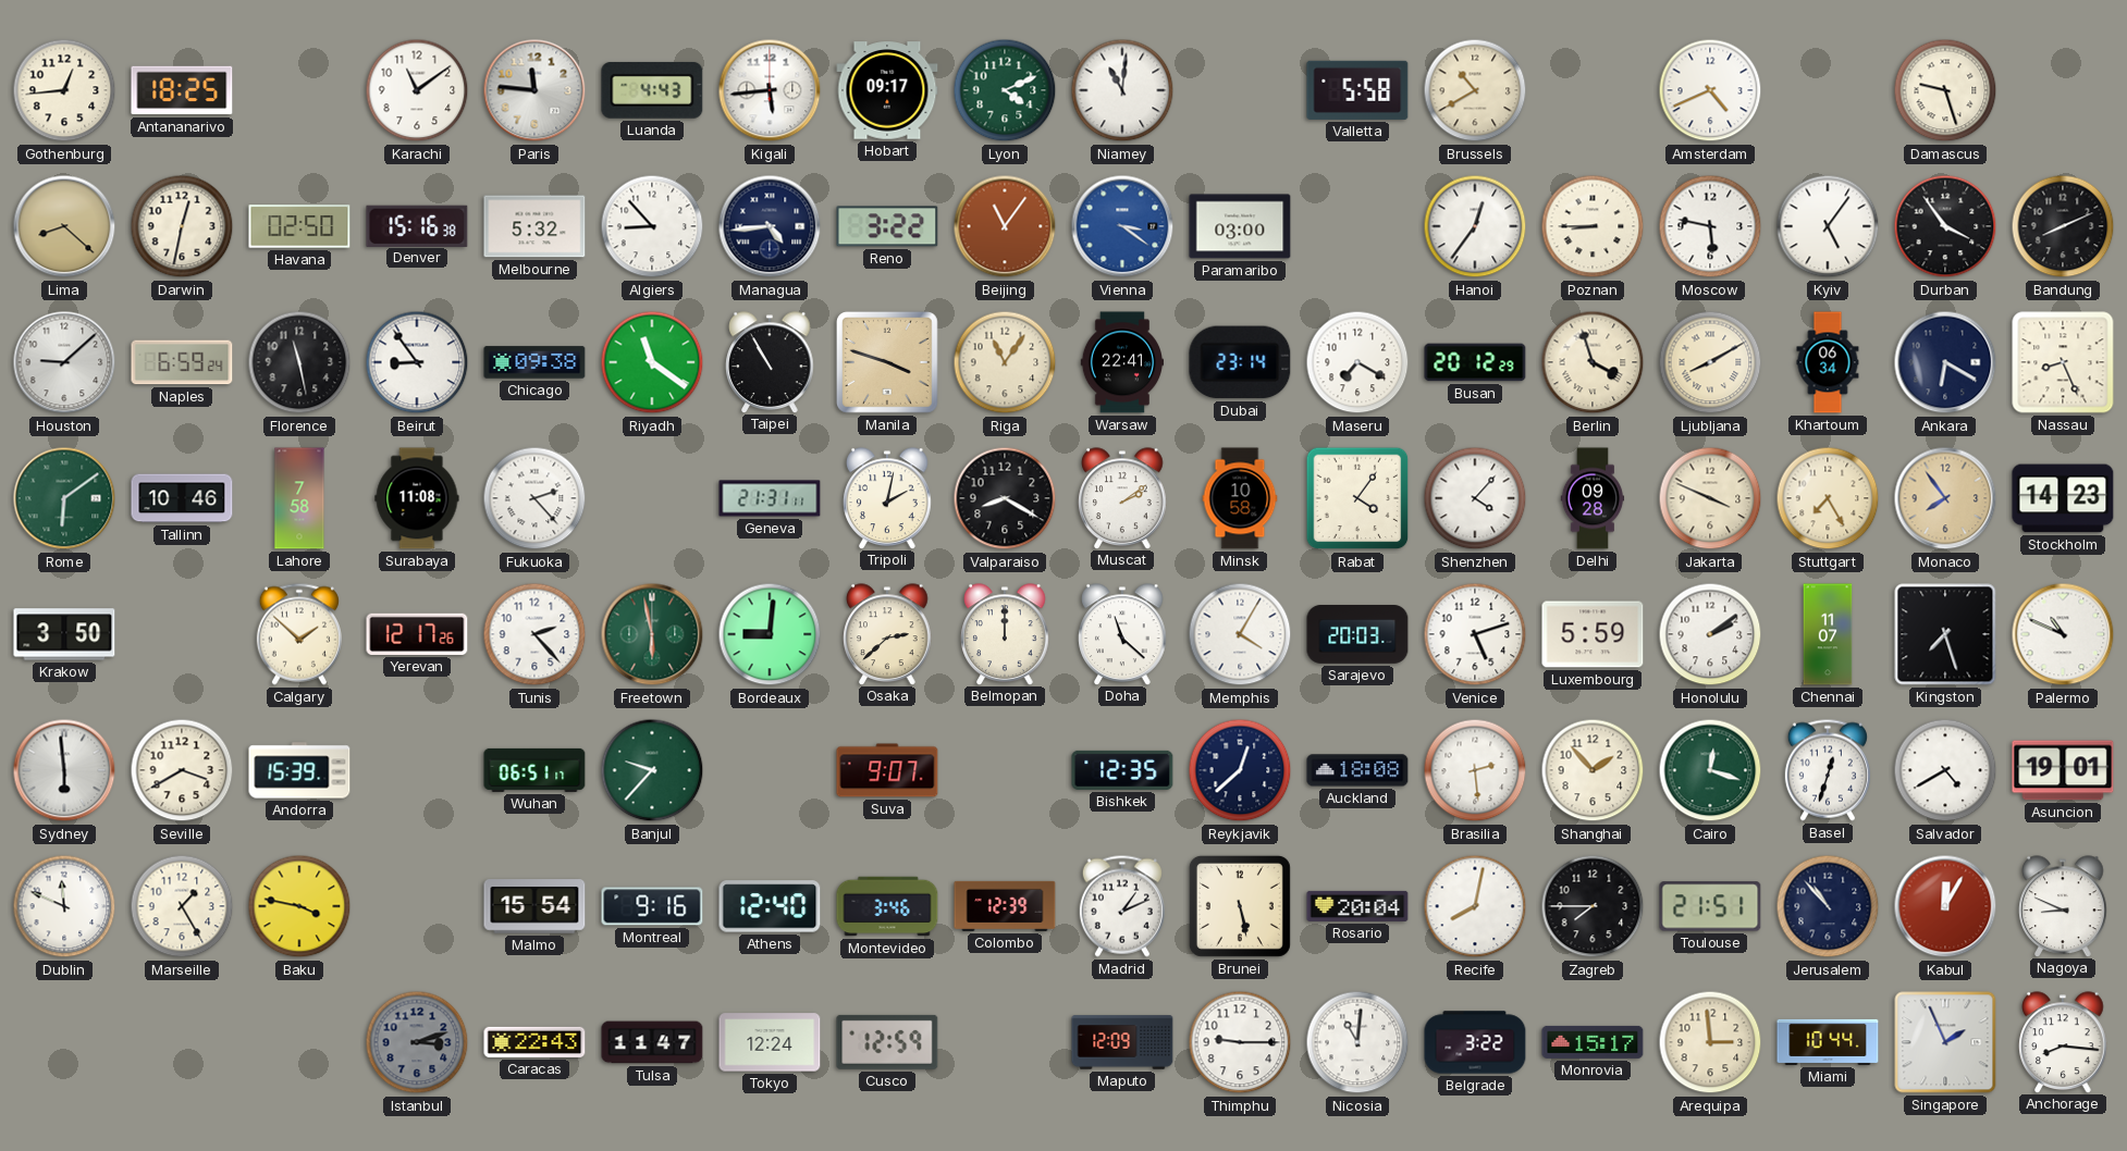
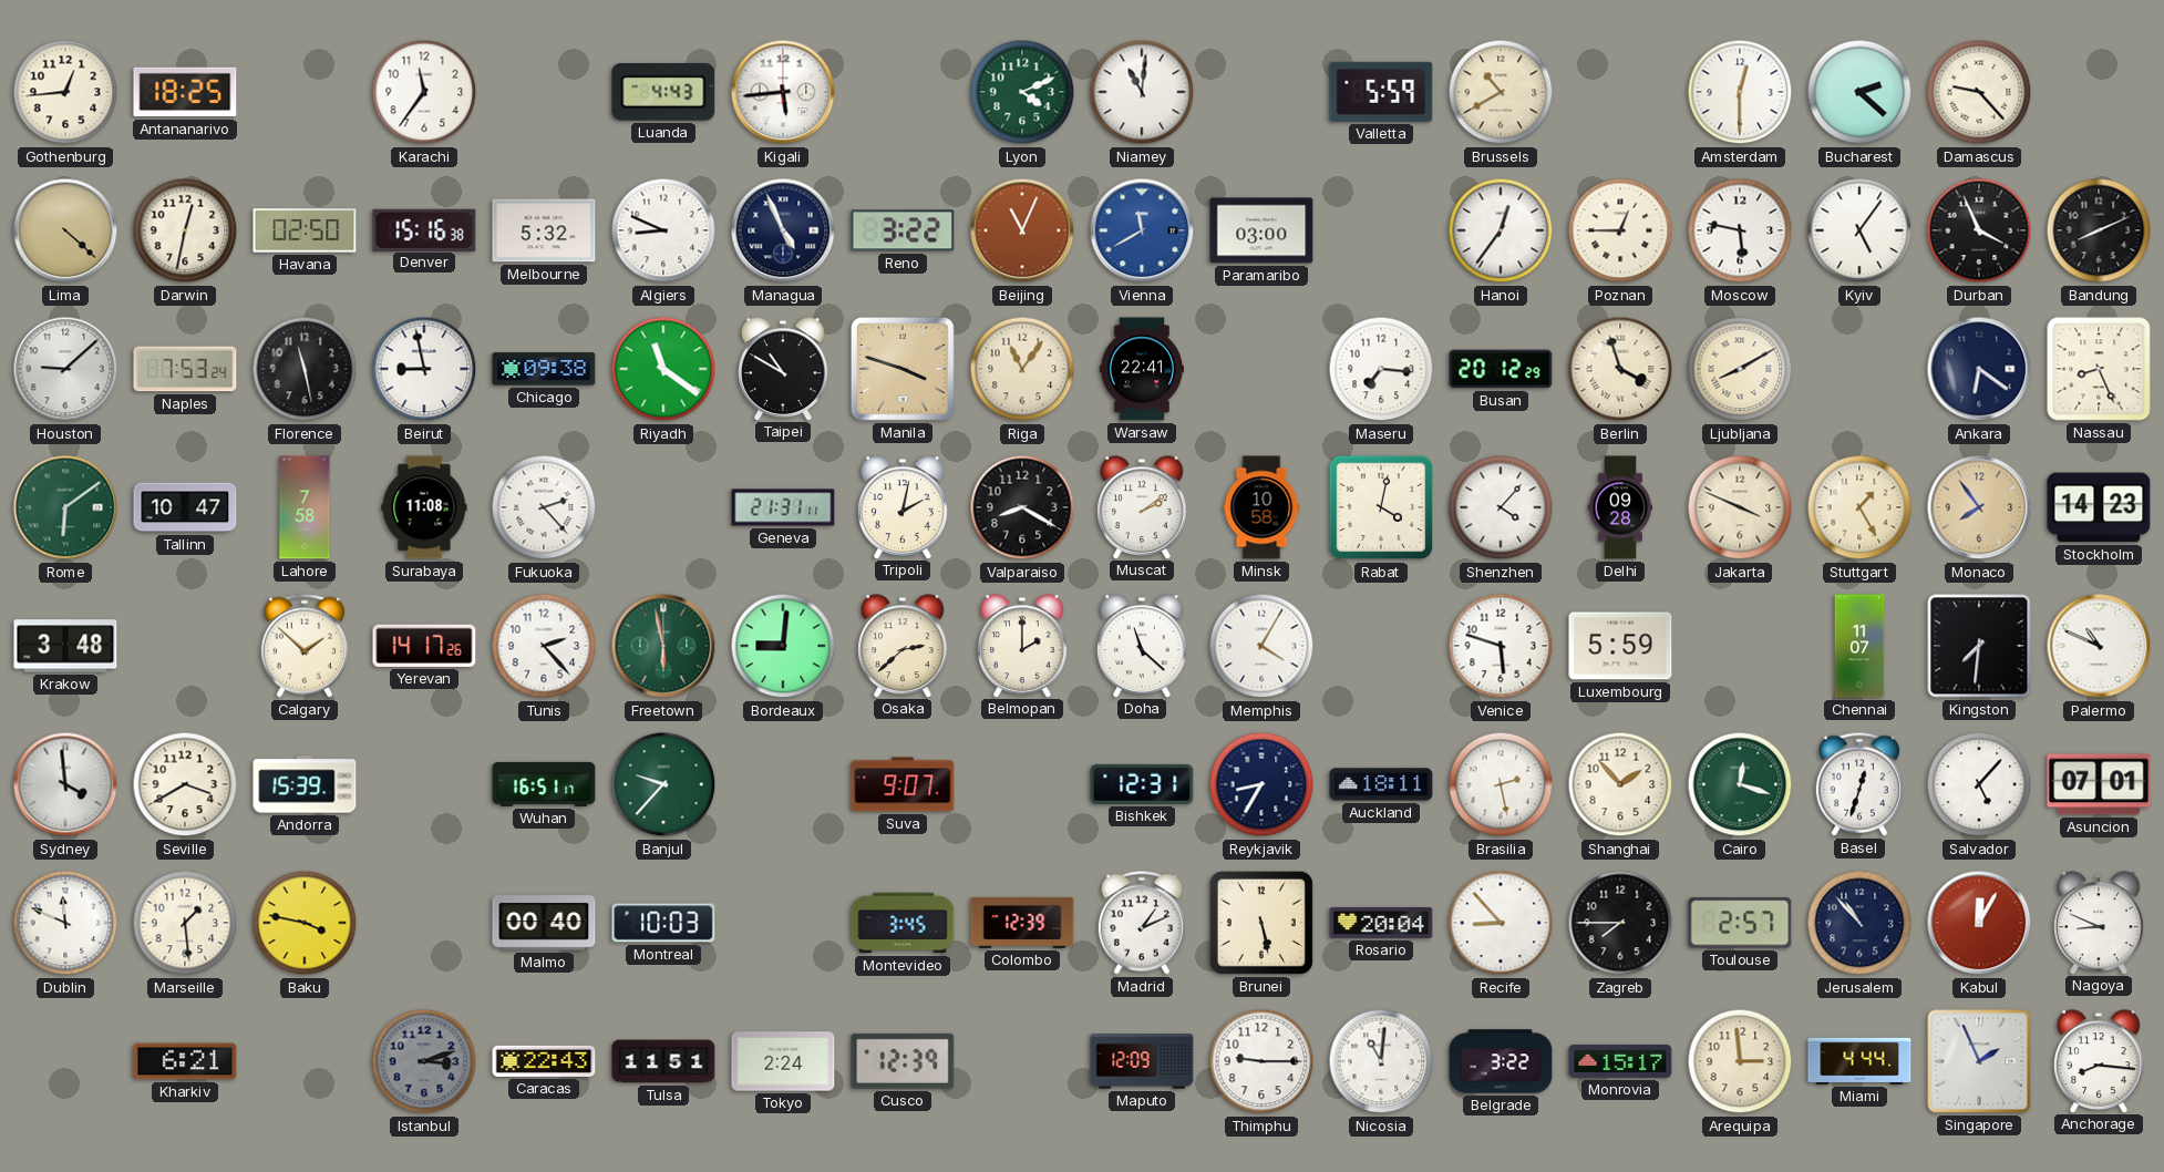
Karachi: 11:09 -> 11:36
Paris: 11:46 -> none
Hobart: 09:17 -> none
Valletta: 5:58 -> 5:59
Amsterdam: 4:41 -> 12:30
Bucharest: none -> 2:22
Damascus: 9:27 -> 9:23
Lima: 8:22 -> 4:22
Algiers: 8:53 -> 8:49
Managua: 4:44 -> 4:56
Beijing: 11:06 -> 11:04
Vienna: 3:21 -> 11:40
Poznan: 8:45 -> 12:45
Durban: 3:54 -> 3:56
Naples: 6:59 -> 7:53
Beirut: 8:54 -> 8:58
Taipei: 10:55 -> 10:50
Dubai: 23:14 -> none
Maseru: 7:20 -> 7:16
Khartoum: 06:34 -> none
Ankara: 6:20 -> 6:21
Tallinn: 10:46 -> 10:47
Rabat: 4:06 -> 4:02
Stuttgart: 7:25 -> 1:25
Krakow: 3:50 -> 3:48
Yerevan: 12:17 -> 14:17
Belmopan: 12:00 -> 2:00
Sarajevo: 20:03 -> none
Venice: 5:12 -> 5:48
Honolulu: 2:09 -> none
Kingston: 7:27 -> 7:31
Sydney: 5:59 -> 3:59
Wuhan: 06:51 -> 16:51
Bishkek: 12:35 -> 12:31
Reykjavik: 12:38 -> 8:35
Auckland: 18:08 -> 18:11
Brasilia: 2:29 -> 2:28
Salvador: 4:40 -> 5:07
Asuncion: 19:01 -> 07:01
Marseille: 1:25 -> 1:29
Malmo: 15:54 -> 00:40
Montreal: 9:16 -> 10:03
Athens: 12:40 -> none
Montevideo: 3:46 -> 3:45
Recife: 8:02 -> 8:53
Toulouse: 21:51 -> 2:57
Kharkiv: none -> 6:21
Tulsa: 11:47 -> 11:51
Tokyo: 12:24 -> 2:24
Cusco: 12:59 -> 12:39
Miami: 10:44 -> 4:44
